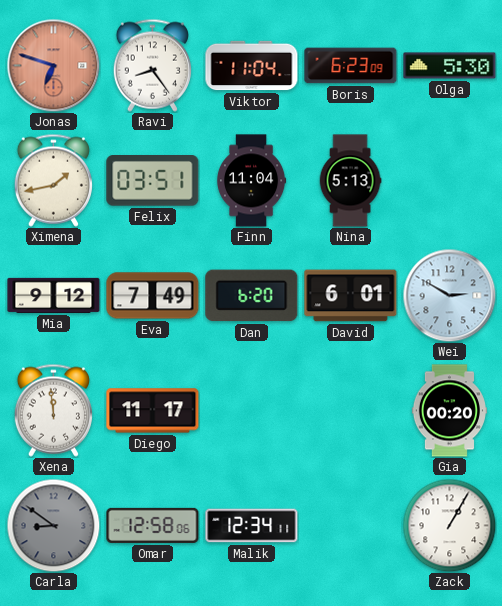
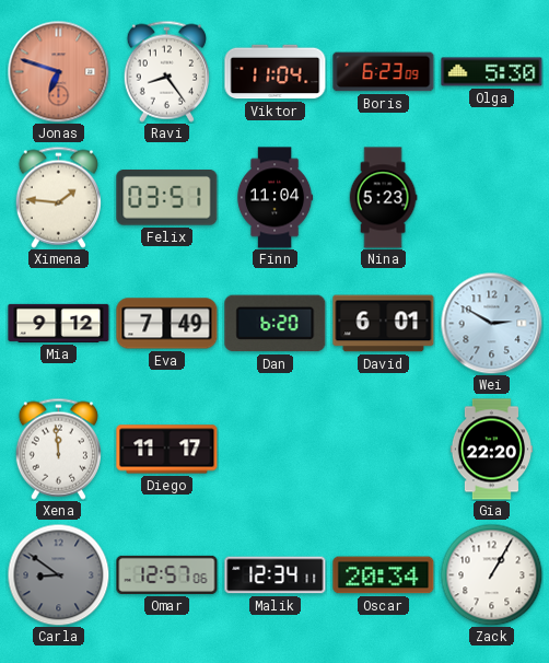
Ximena: 1:43 -> 1:46
Nina: 5:13 -> 5:23
Gia: 00:20 -> 22:20
Omar: 12:58 -> 12:57
Oscar: none -> 20:34
